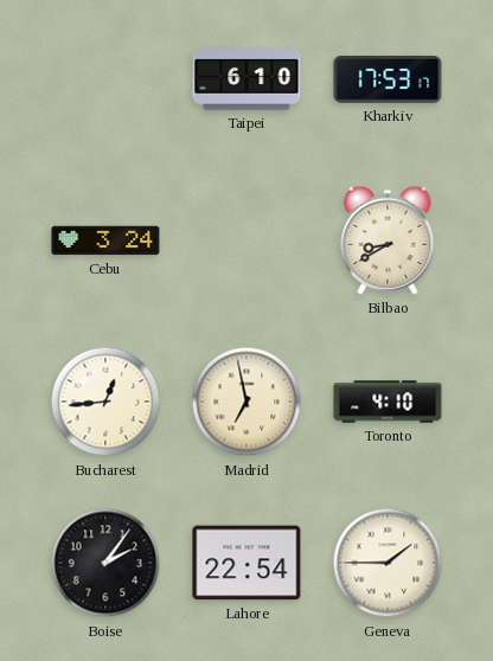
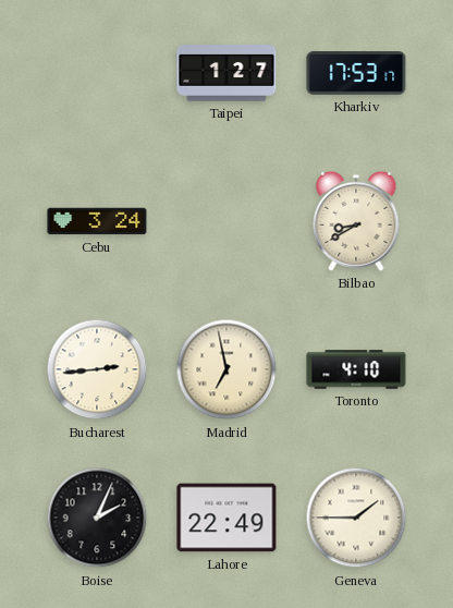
Taipei: 6:10 -> 1:27
Bucharest: 12:44 -> 2:44
Boise: 2:06 -> 2:04
Lahore: 22:54 -> 22:49
